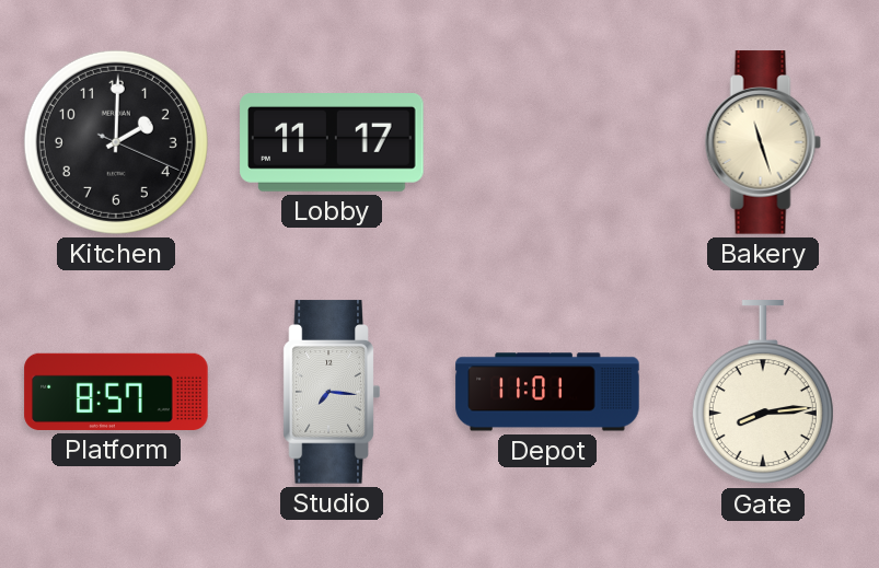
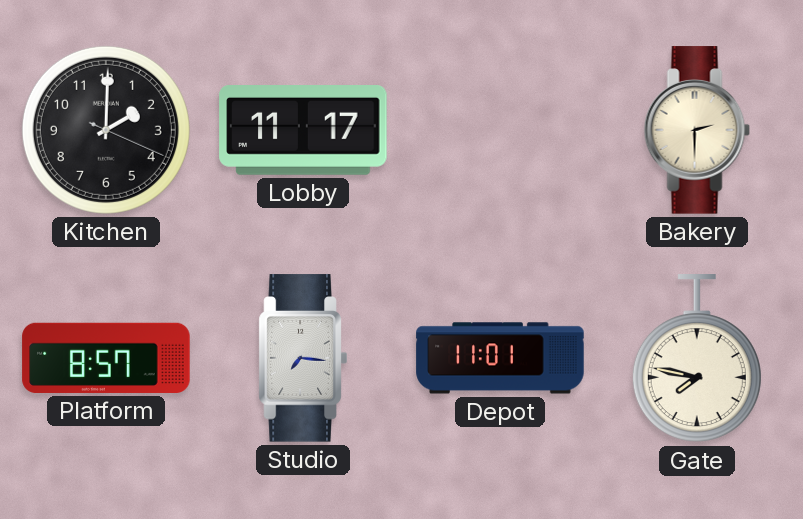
Bakery: 11:27 -> 2:30
Gate: 8:14 -> 7:47
